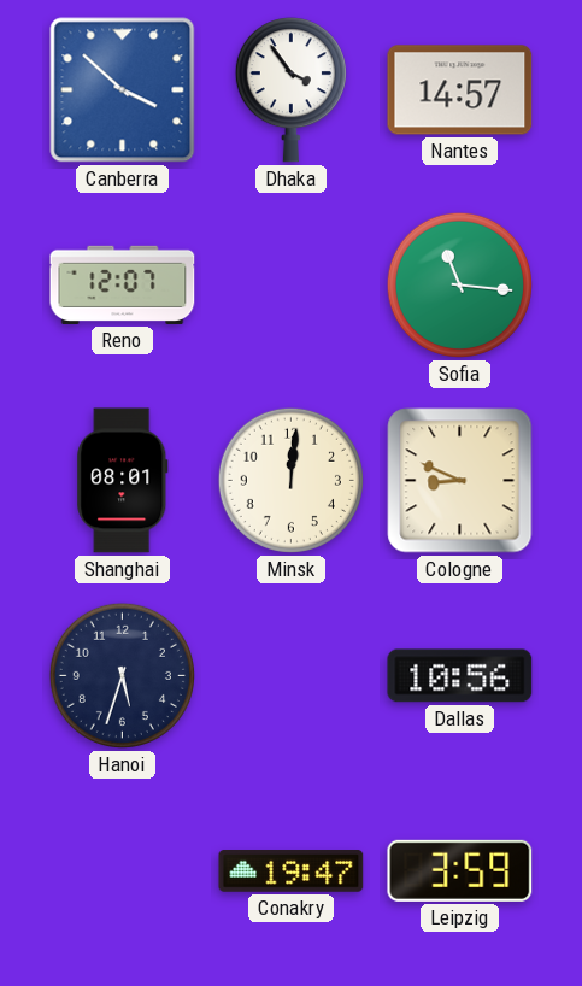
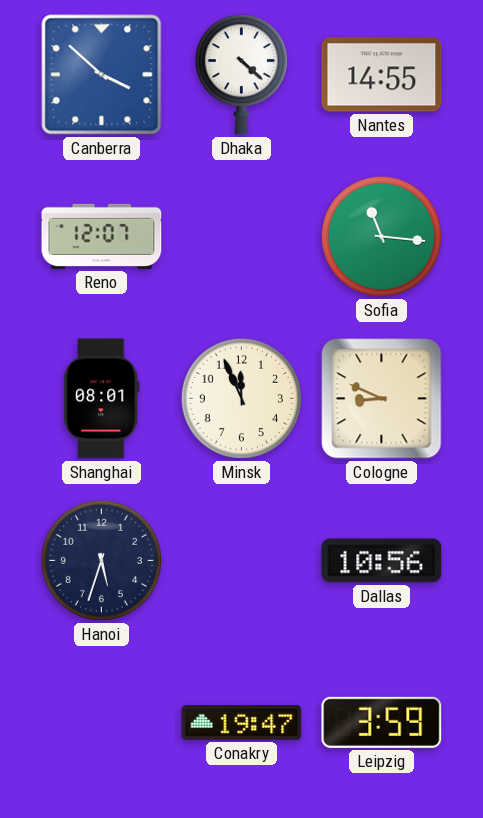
Dhaka: 3:54 -> 4:22
Nantes: 14:57 -> 14:55
Minsk: 12:01 -> 11:56
